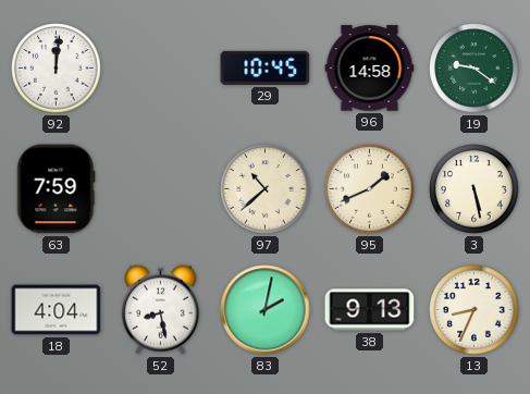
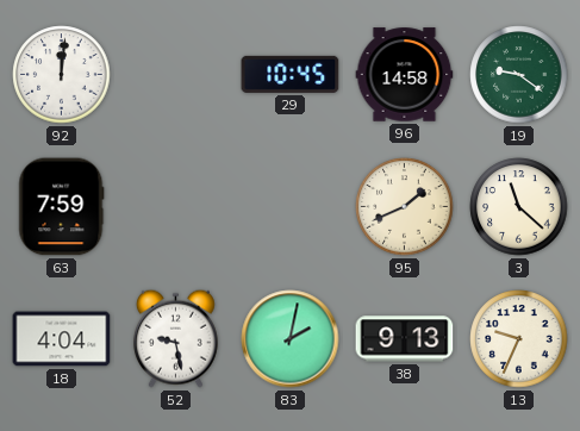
97: 10:38 -> none
3: 5:28 -> 11:22
52: 8:28 -> 9:28
13: 8:34 -> 9:34
